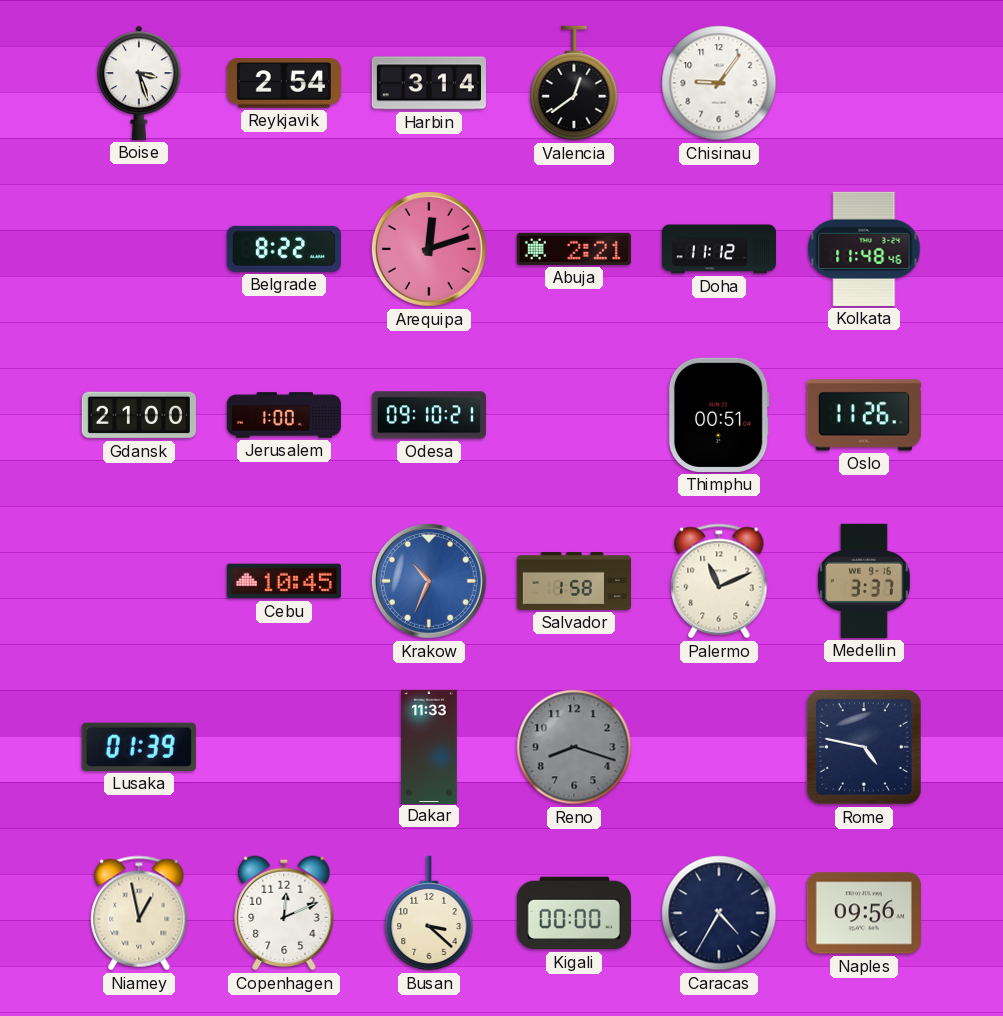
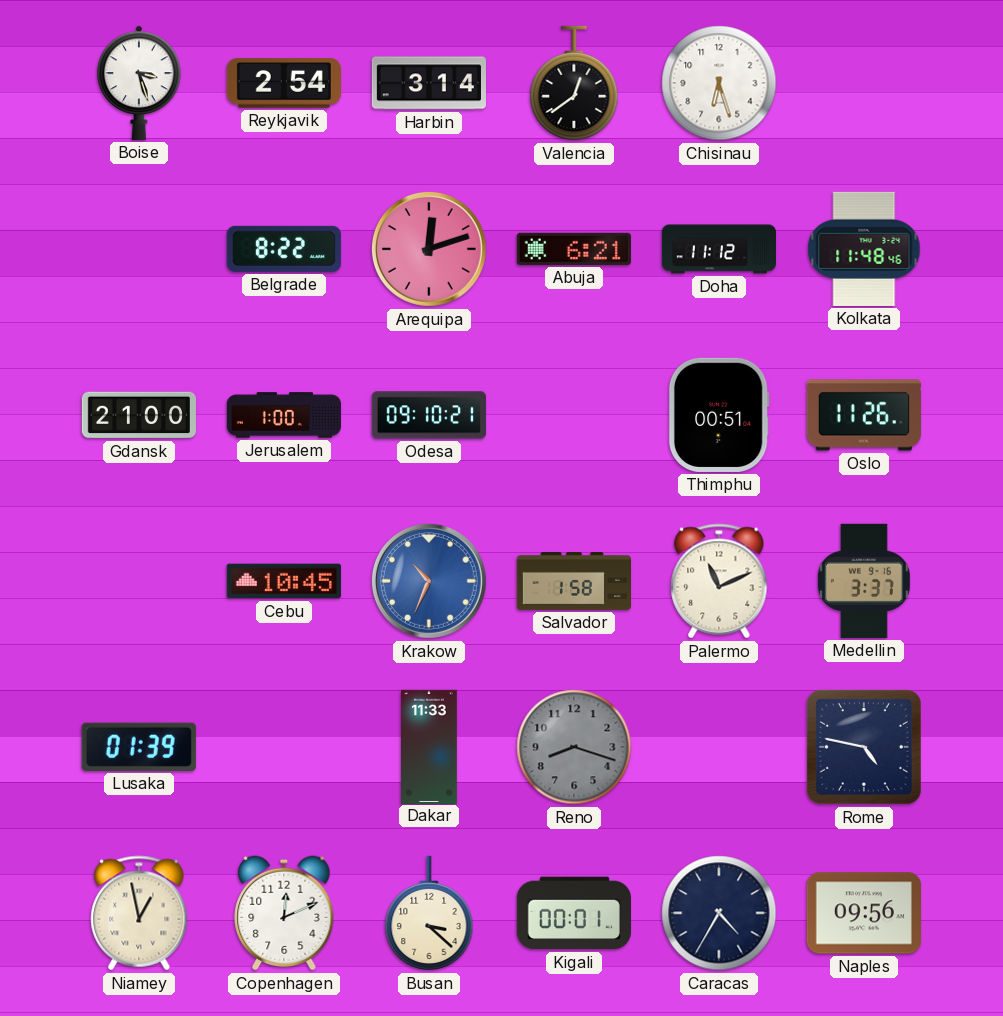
Chisinau: 9:06 -> 6:27
Abuja: 2:21 -> 6:21
Kigali: 00:00 -> 00:01
